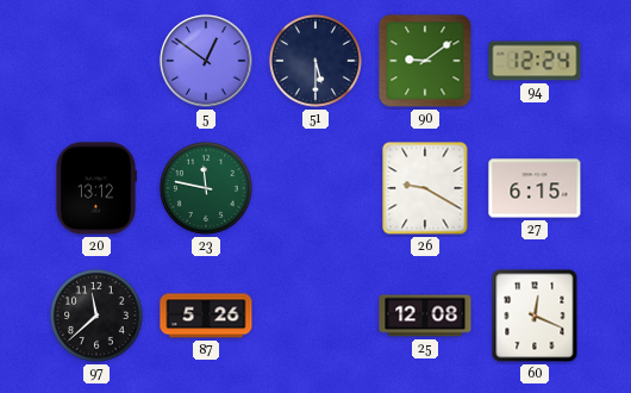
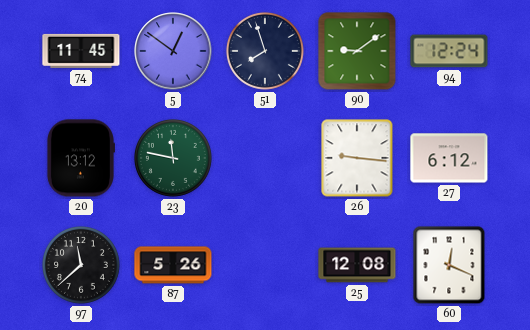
74: none -> 11:45
51: 5:30 -> 7:57
26: 9:20 -> 9:16
27: 6:15 -> 6:12
